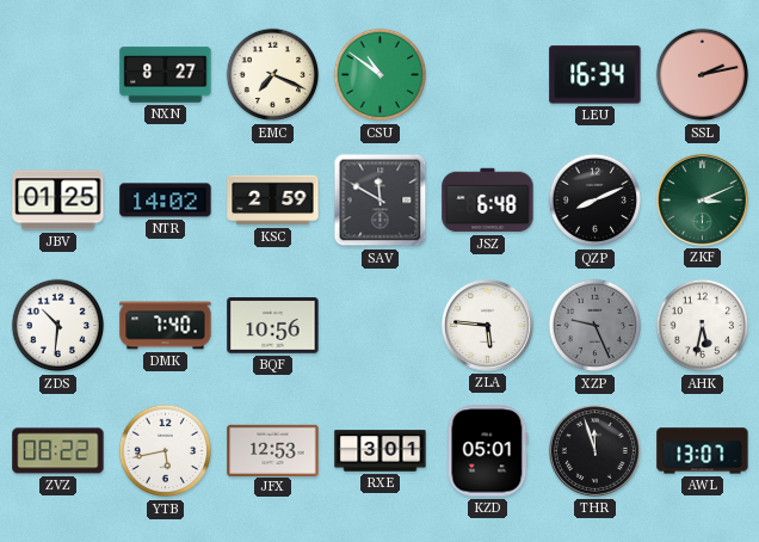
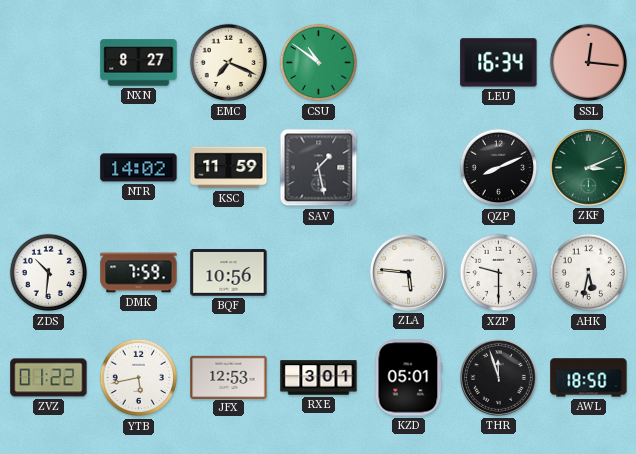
SSL: 2:13 -> 12:16
JBV: 01:25 -> none
KSC: 2:59 -> 11:59
SAV: 11:50 -> 1:28
JSZ: 6:48 -> none
DMK: 7:40 -> 7:59
XZP: 9:26 -> 9:30
XZP dial: grey -> white
ZVZ: 08:22 -> 01:22
AWL: 13:07 -> 18:50
